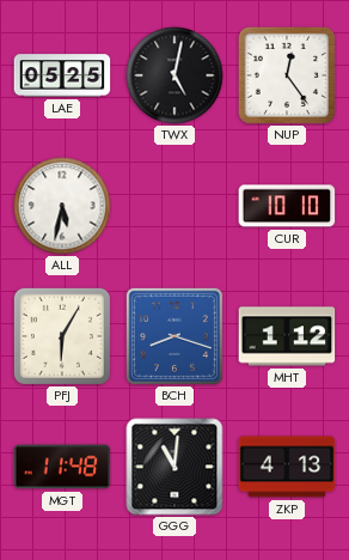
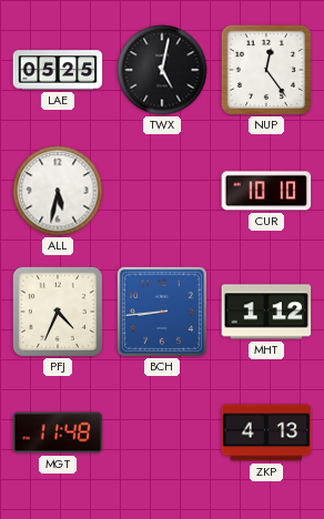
PFJ: 6:05 -> 4:34
BCH: 8:18 -> 8:44
GGG: 11:01 -> none
